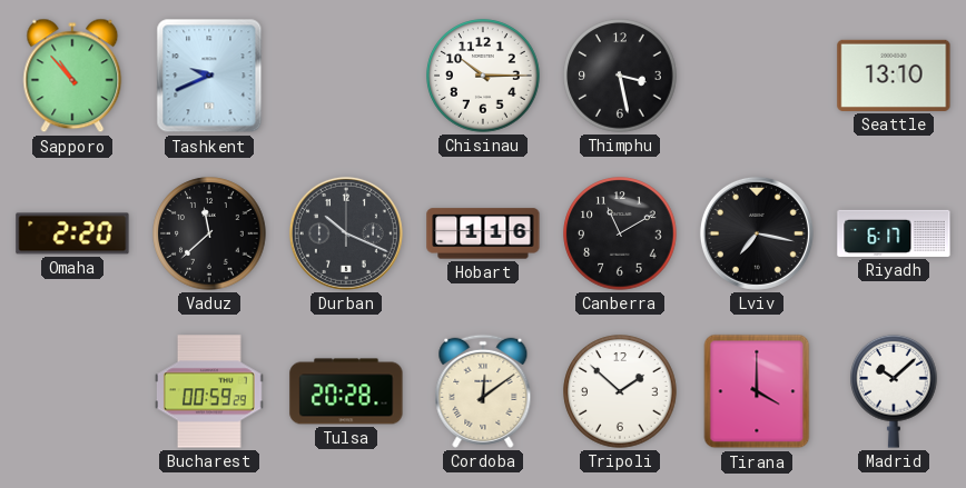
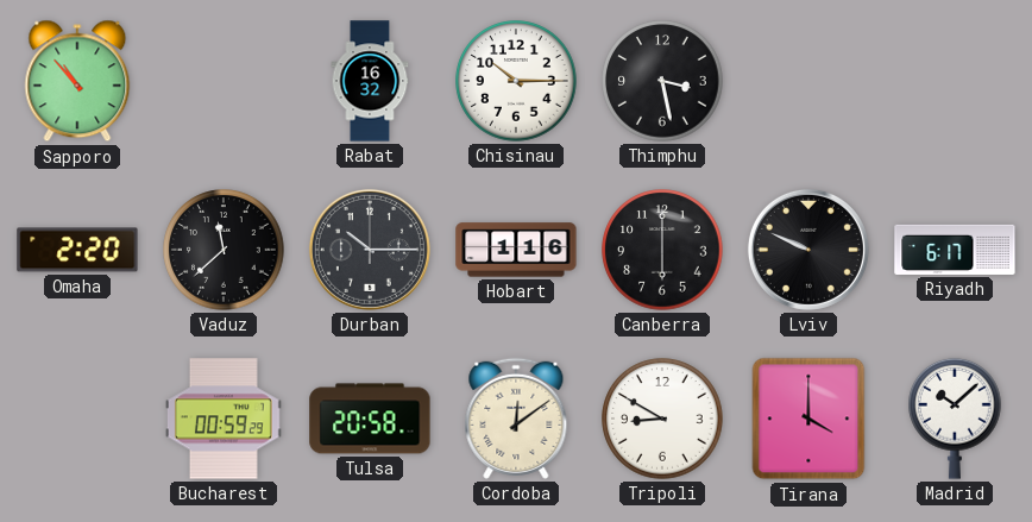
Tashkent: 9:41 -> none
Rabat: none -> 16:32
Seattle: 13:10 -> none
Durban: 10:19 -> 10:15
Canberra: 11:10 -> 6:00
Lviv: 7:17 -> 9:49
Tulsa: 20:28 -> 20:58
Tripoli: 1:52 -> 8:50
